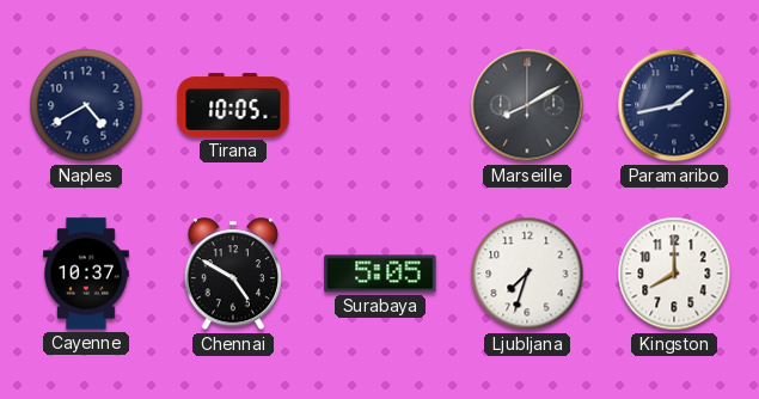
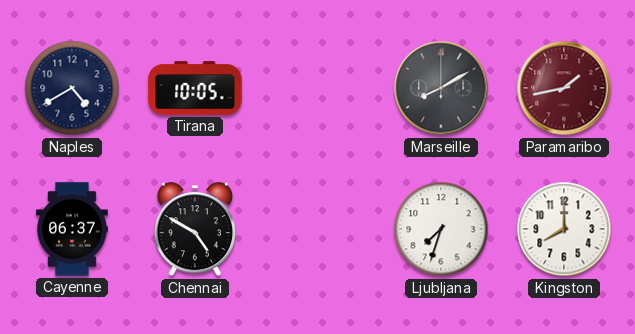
Paramaribo dial: navy -> burgundy
Cayenne: 10:37 -> 06:37
Surabaya: 5:05 -> none
